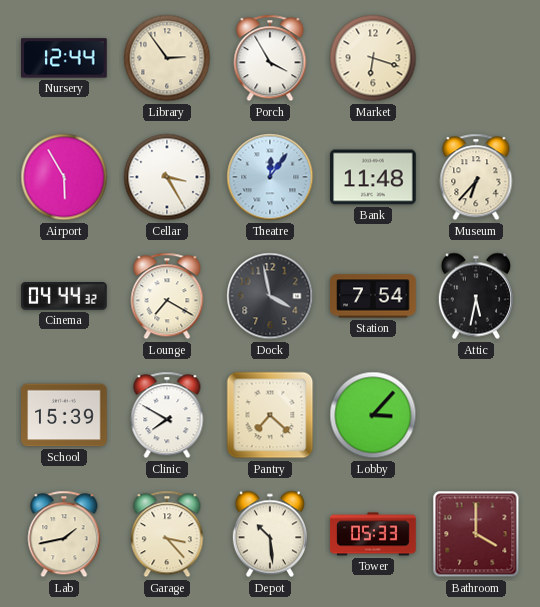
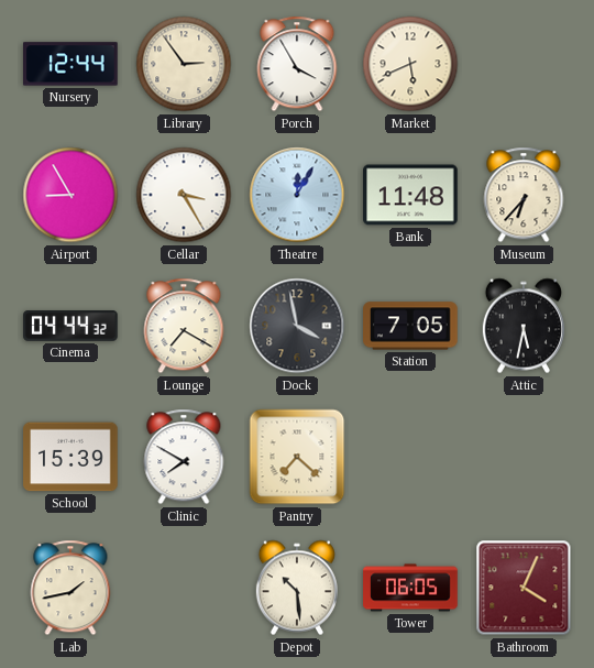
Market: 6:18 -> 5:41
Airport: 5:55 -> 8:55
Theatre: 12:06 -> 12:05
Station: 7:54 -> 7:05
Lobby: 3:07 -> none
Garage: 3:23 -> none
Tower: 05:33 -> 06:05
Bathroom: 4:00 -> 4:04
